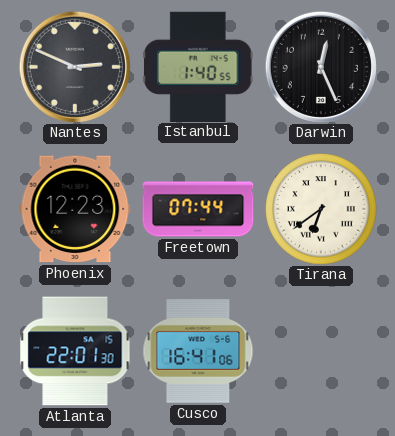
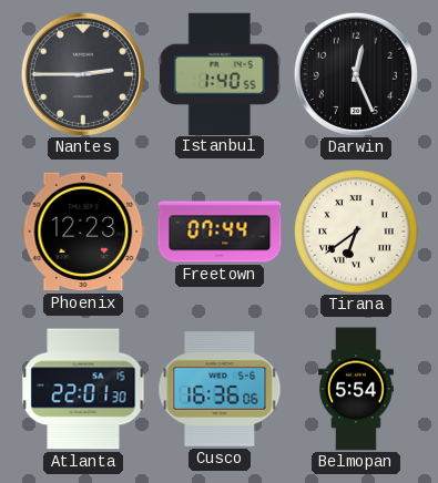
Nantes: 2:49 -> 2:45
Cusco: 16:41 -> 16:36
Belmopan: none -> 5:54
